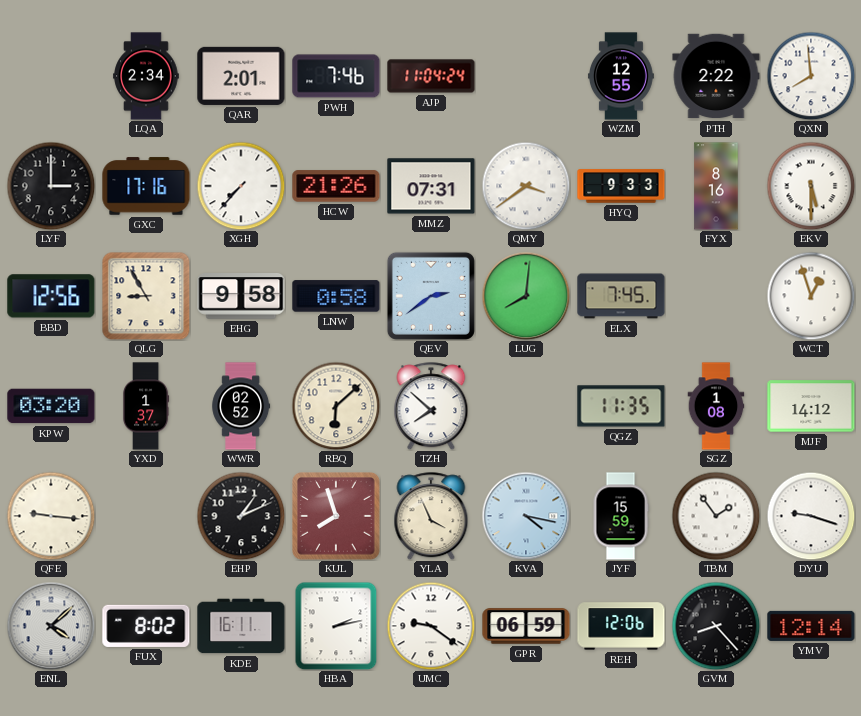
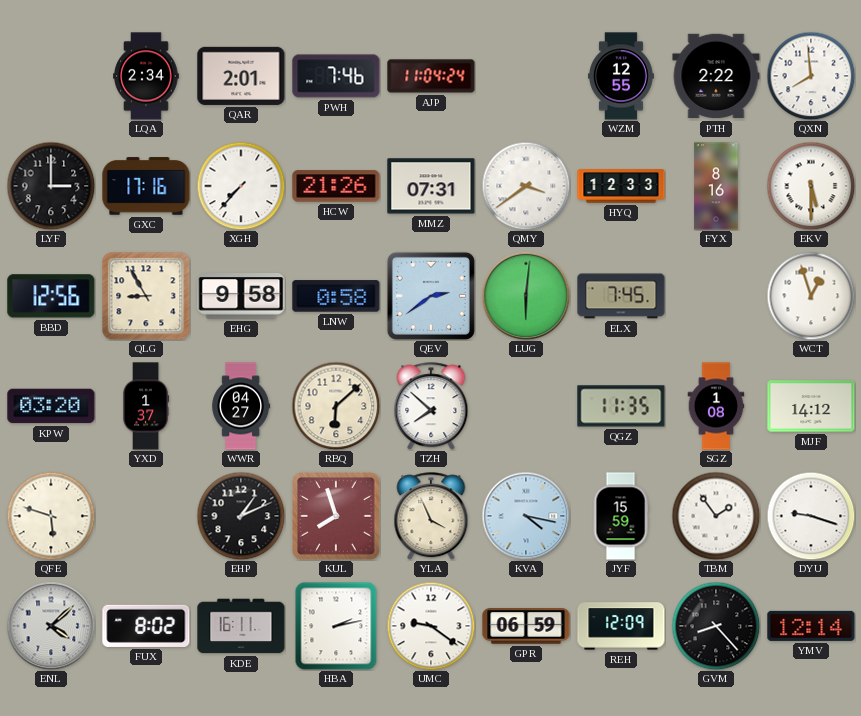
HYQ: 9:33 -> 12:33
LUG: 8:01 -> 6:01
WWR: 02:52 -> 04:27
QFE: 9:16 -> 5:48
REH: 12:06 -> 12:09
